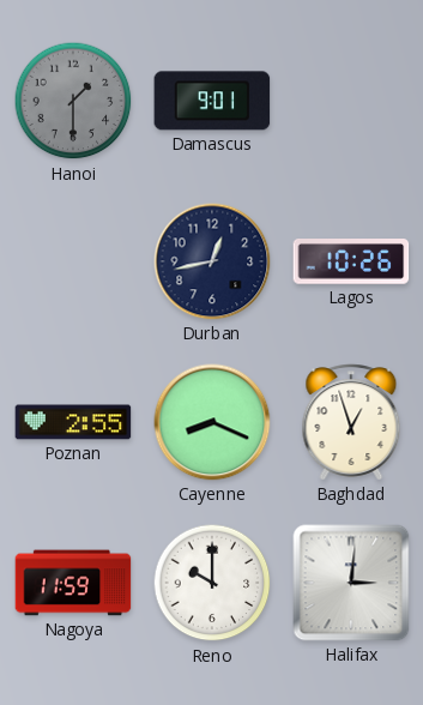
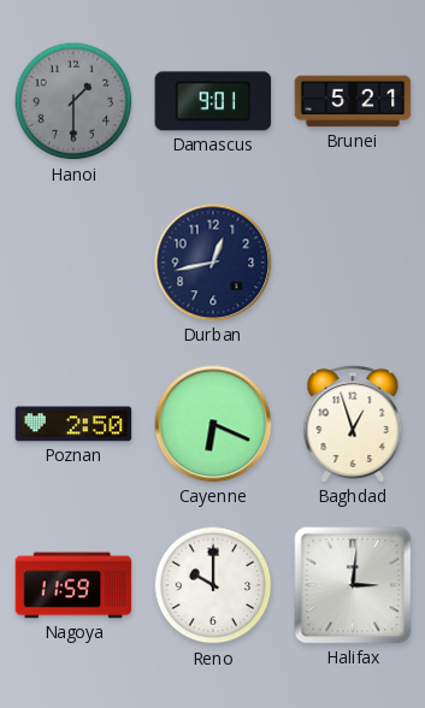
Brunei: none -> 5:21
Lagos: 10:26 -> none
Poznan: 2:55 -> 2:50
Cayenne: 8:19 -> 6:19
